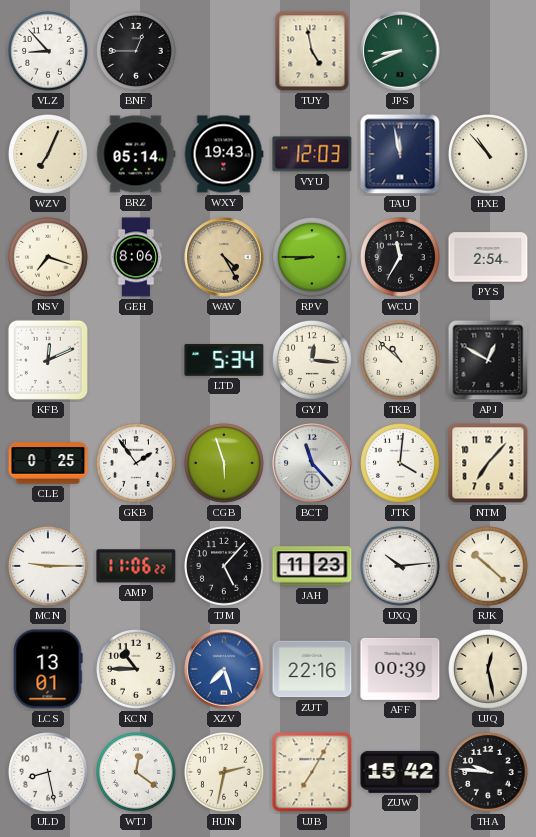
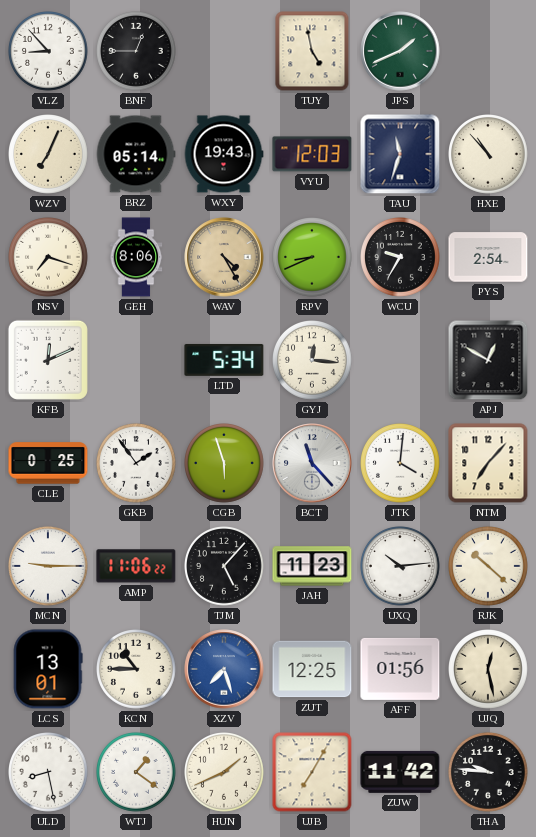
JPS: 8:41 -> 1:41
TAU: 11:58 -> 11:33
RPV: 8:45 -> 8:41
WCU: 11:35 -> 9:35
TKB: 10:52 -> none
ZUT: 22:16 -> 12:25
AFF: 00:39 -> 01:56
WTJ: 12:21 -> 1:21
HUN: 2:32 -> 1:41
ZUW: 15:42 -> 11:42
